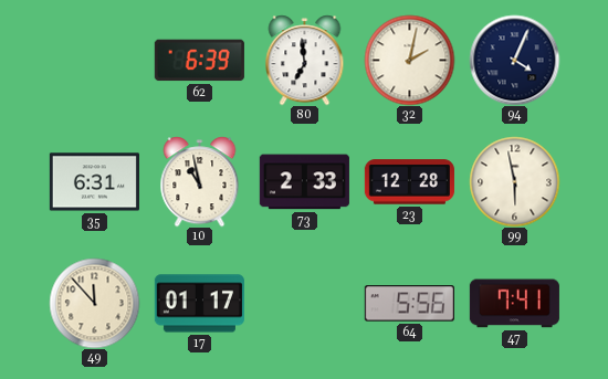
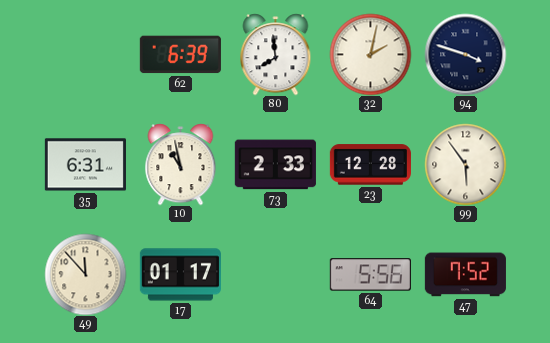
80: 6:59 -> 7:59
94: 4:04 -> 3:48
99: 5:58 -> 5:54
47: 7:41 -> 7:52
